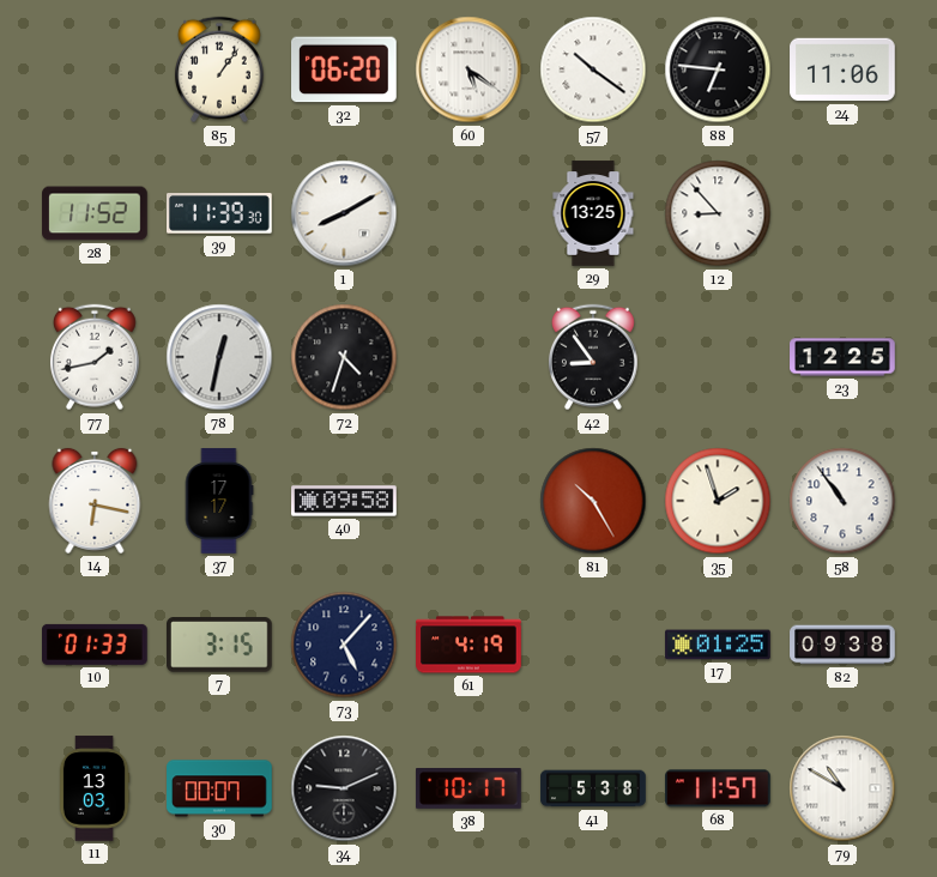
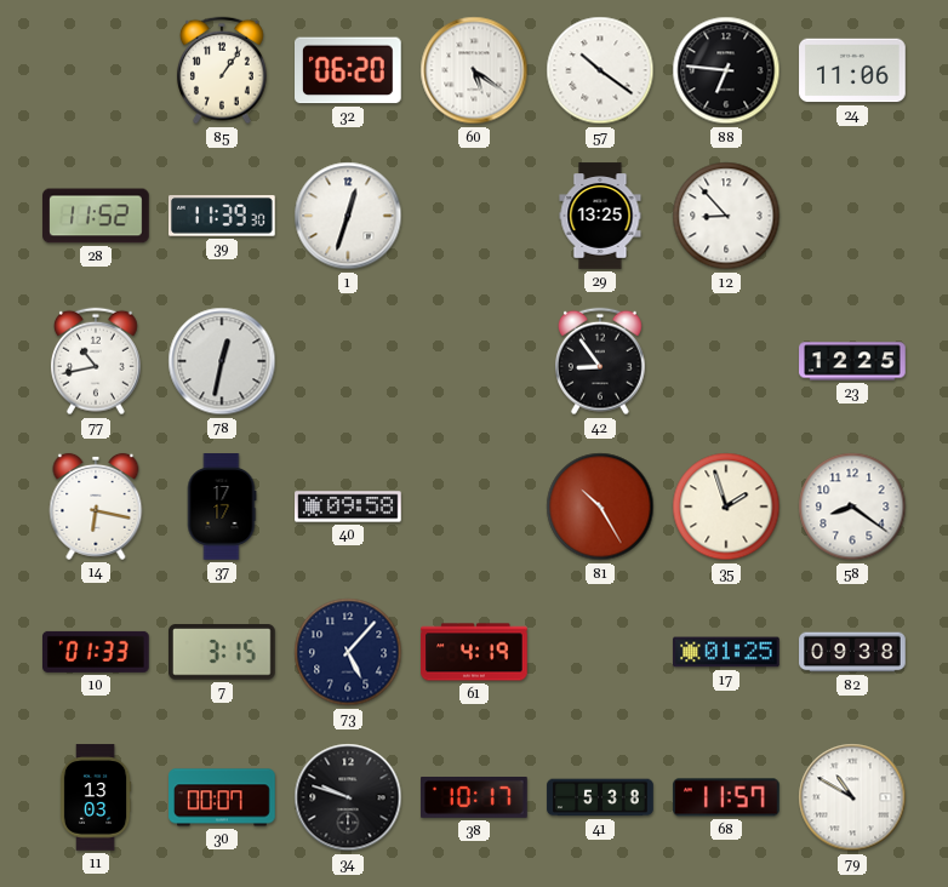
1: 8:10 -> 12:33
77: 1:43 -> 10:43
72: 4:33 -> none
58: 10:54 -> 8:21
34: 9:11 -> 9:48
